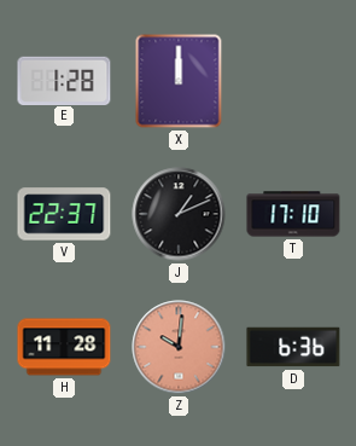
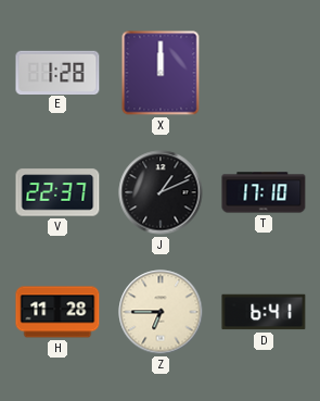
Z: 10:01 -> 6:45
Z dial: salmon -> cream
D: 6:36 -> 6:41
